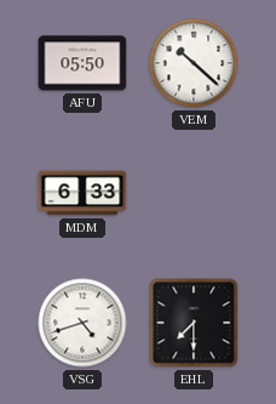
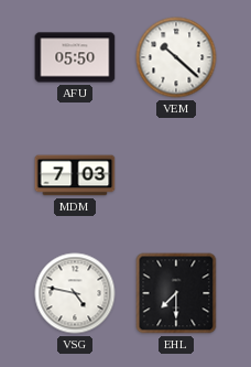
MDM: 6:33 -> 7:03
VSG: 4:42 -> 4:47
